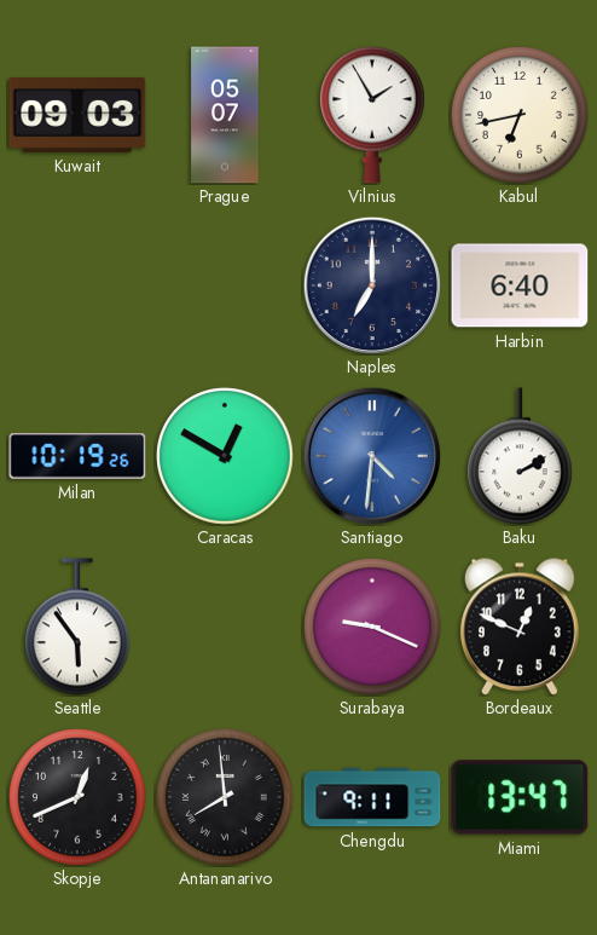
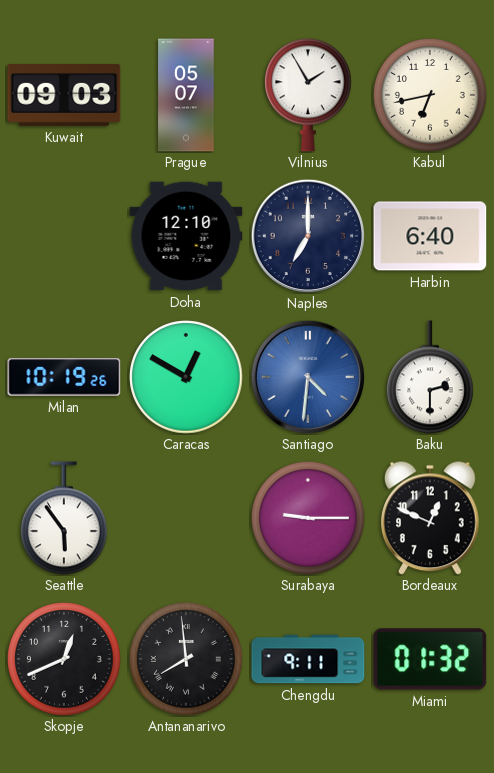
Doha: none -> 12:10
Baku: 2:10 -> 2:30
Surabaya: 9:19 -> 9:15
Miami: 13:47 -> 01:32
